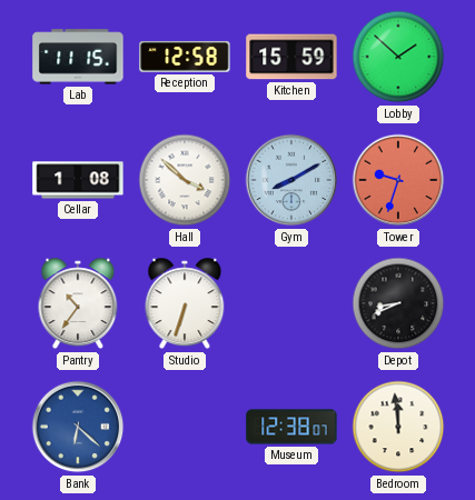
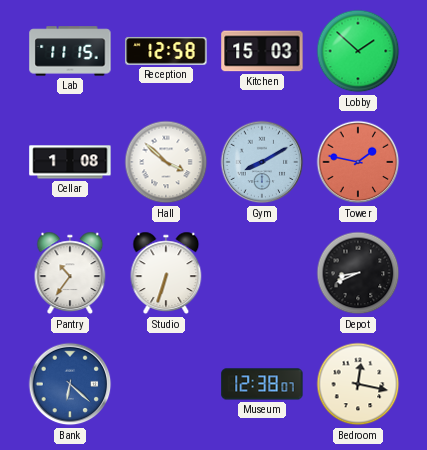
Kitchen: 15:59 -> 15:03
Tower: 9:33 -> 1:47
Bedroom: 11:59 -> 12:17
